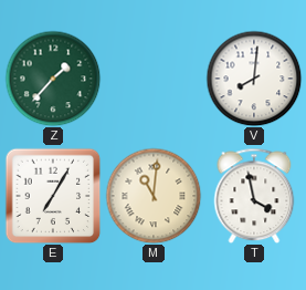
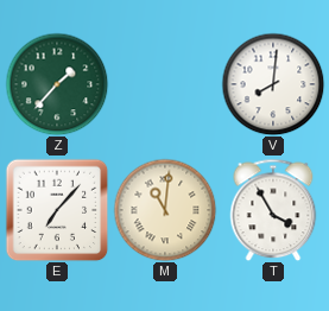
E: 7:05 -> 7:07
T: 3:58 -> 3:55
